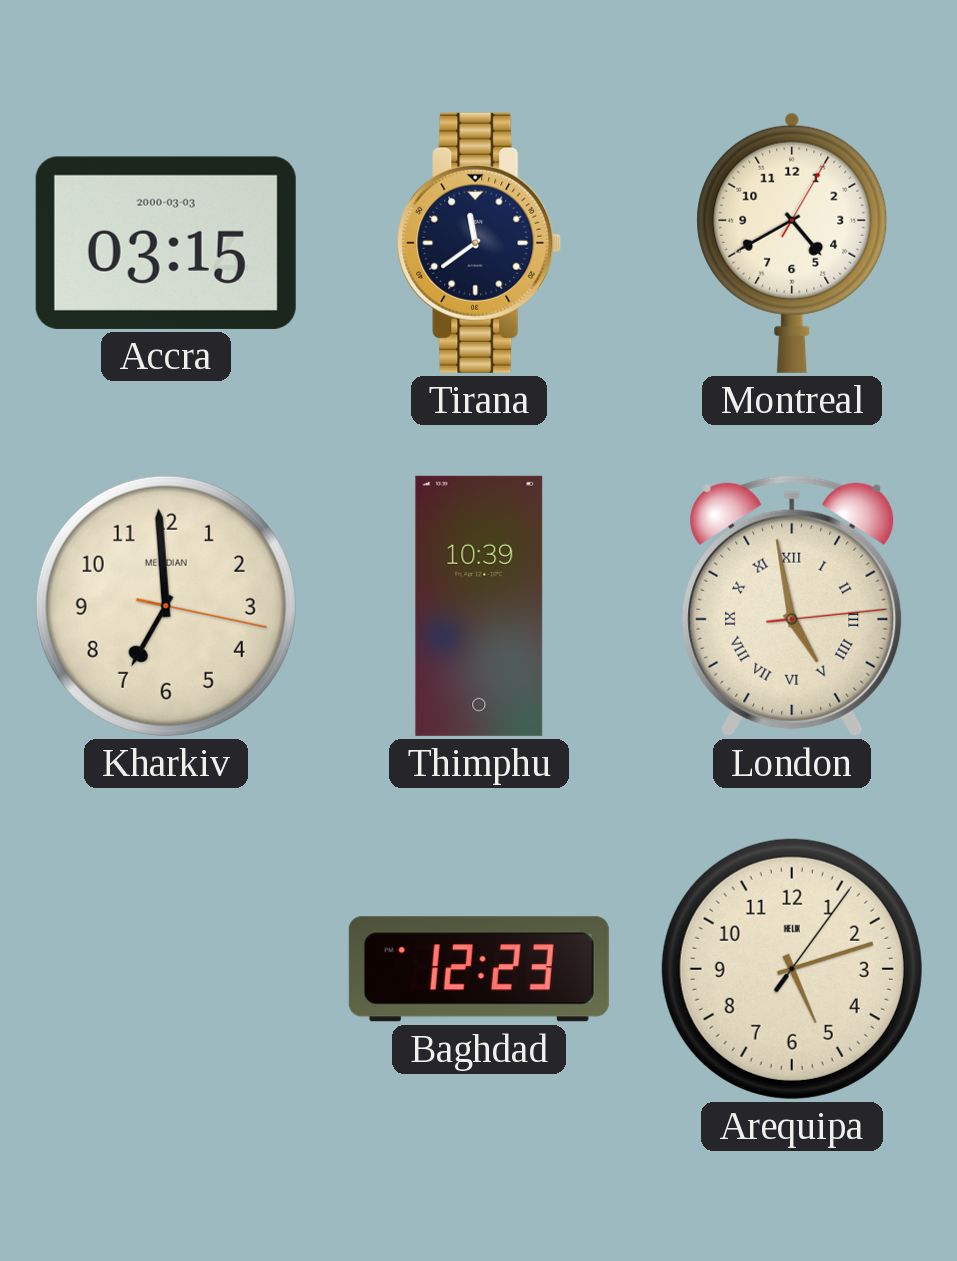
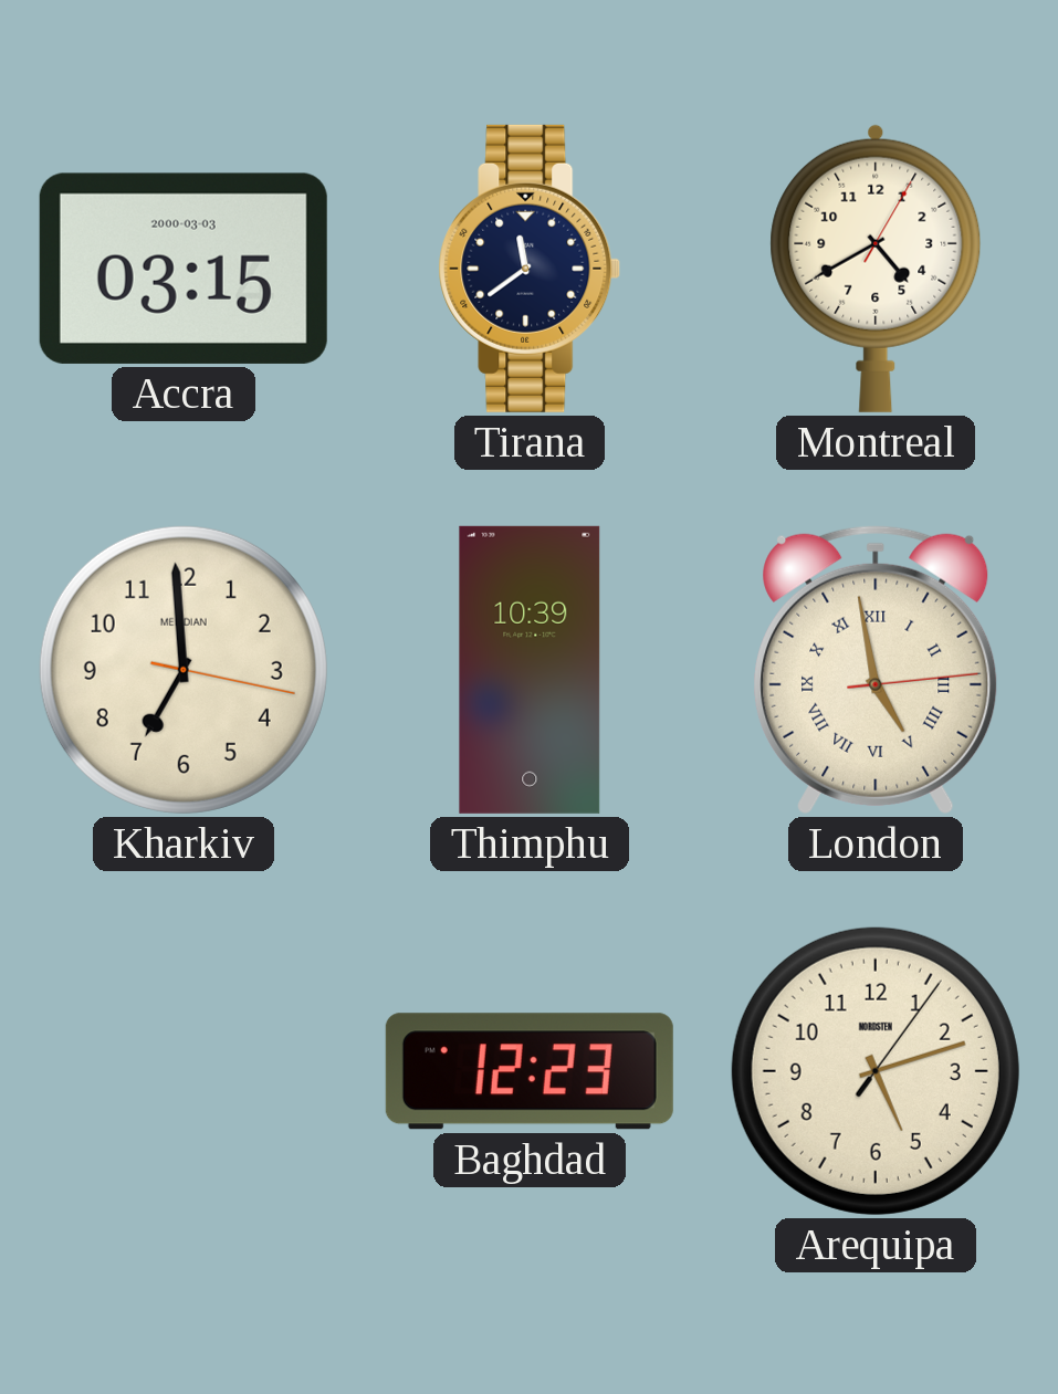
Arequipa brand: HELIX -> NORDSTEN
